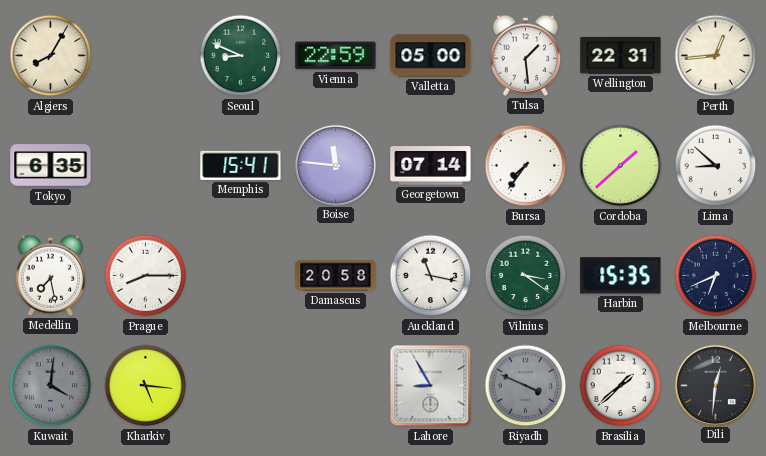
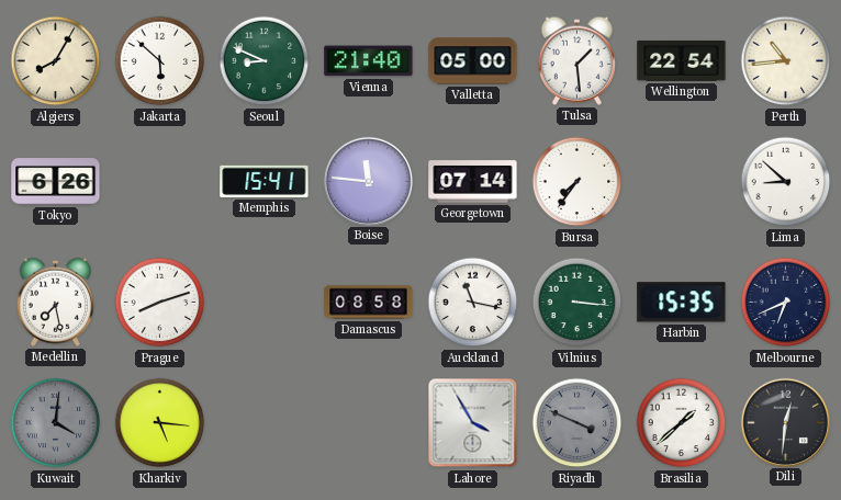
Jakarta: none -> 5:52
Vienna: 22:59 -> 21:40
Wellington: 22:31 -> 22:54
Perth: 12:44 -> 10:44
Tokyo: 6:35 -> 6:26
Cordoba: 1:38 -> none
Prague: 8:15 -> 8:12
Damascus: 20:58 -> 08:58
Vilnius: 3:21 -> 3:16
Lahore: 8:55 -> 3:55
